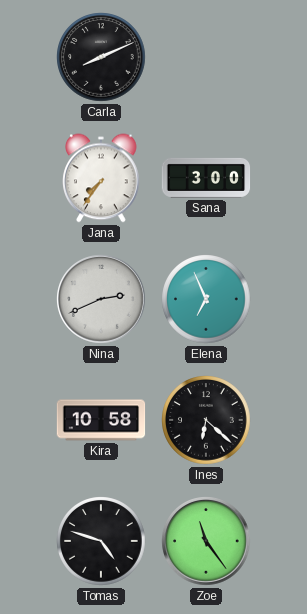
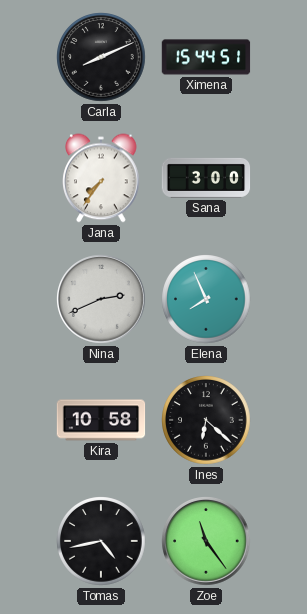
Ximena: none -> 15:44
Elena: 6:56 -> 7:56
Tomas: 4:48 -> 4:43
